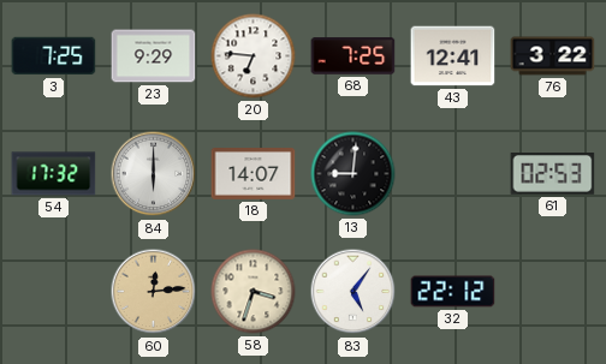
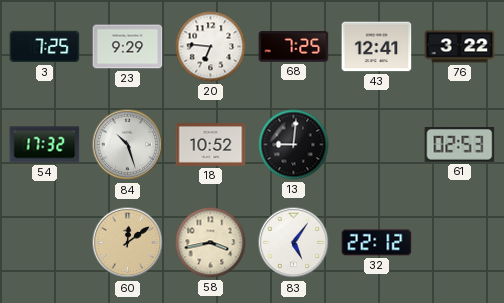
84: 6:00 -> 10:27
18: 14:07 -> 10:52
60: 12:14 -> 12:09
58: 3:33 -> 3:43
